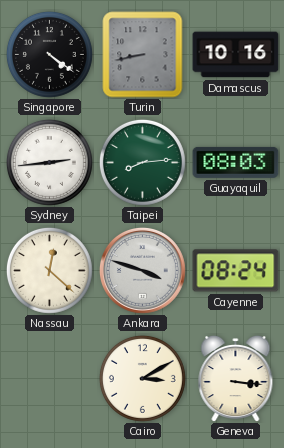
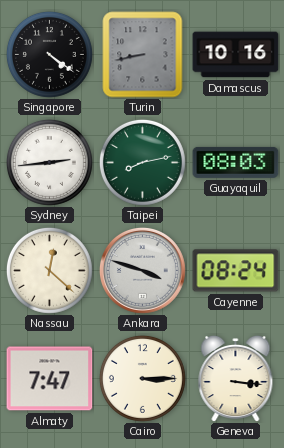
Taipei: 8:14 -> 8:13
Almaty: none -> 7:47
Cairo: 3:10 -> 3:15
